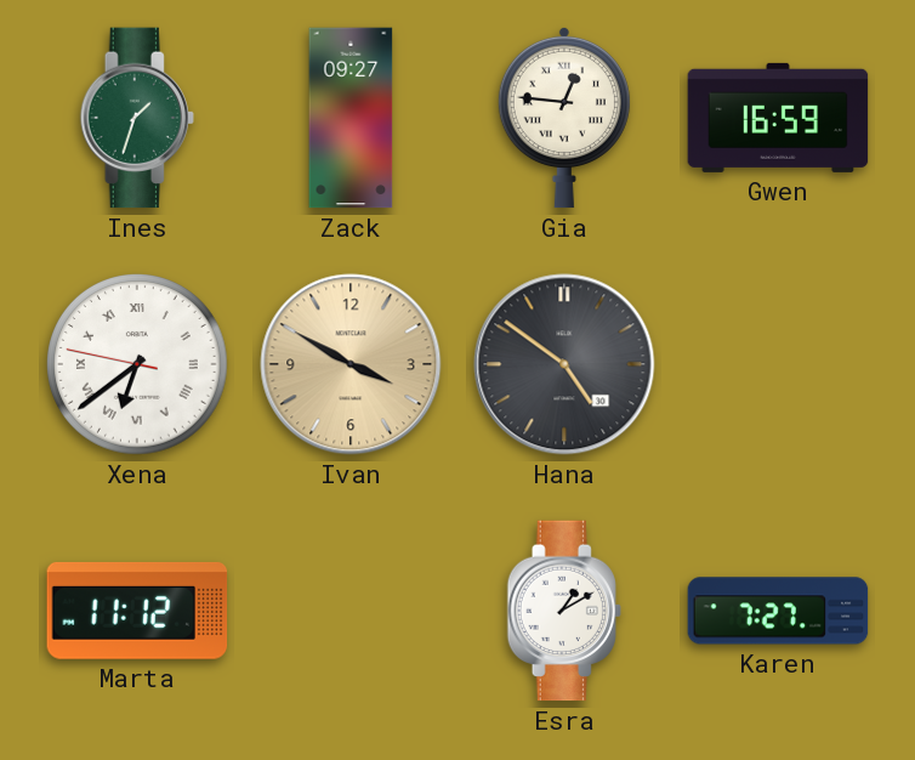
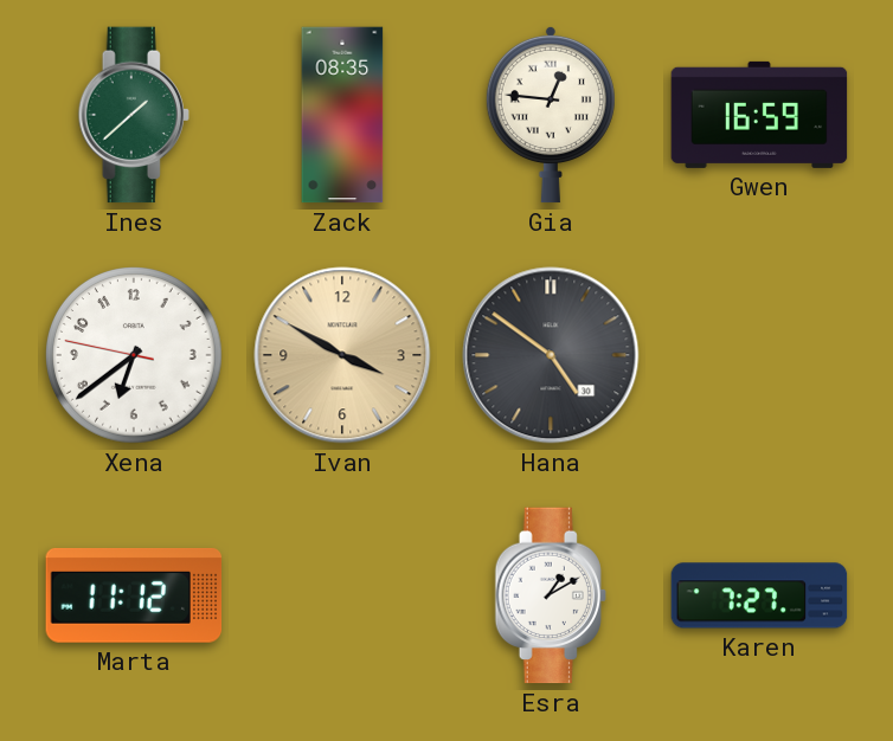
Ines: 1:33 -> 1:38
Zack: 09:27 -> 08:35
Xena numerals: Roman -> Arabic
